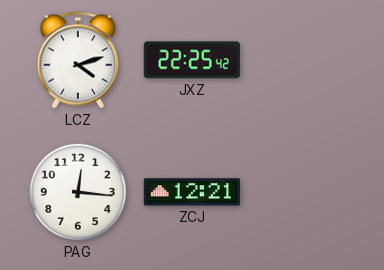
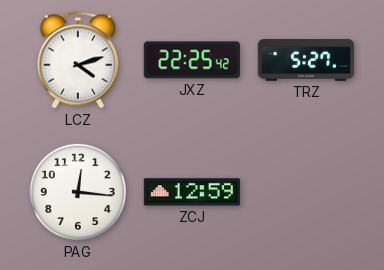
TRZ: none -> 5:27
ZCJ: 12:21 -> 12:59
